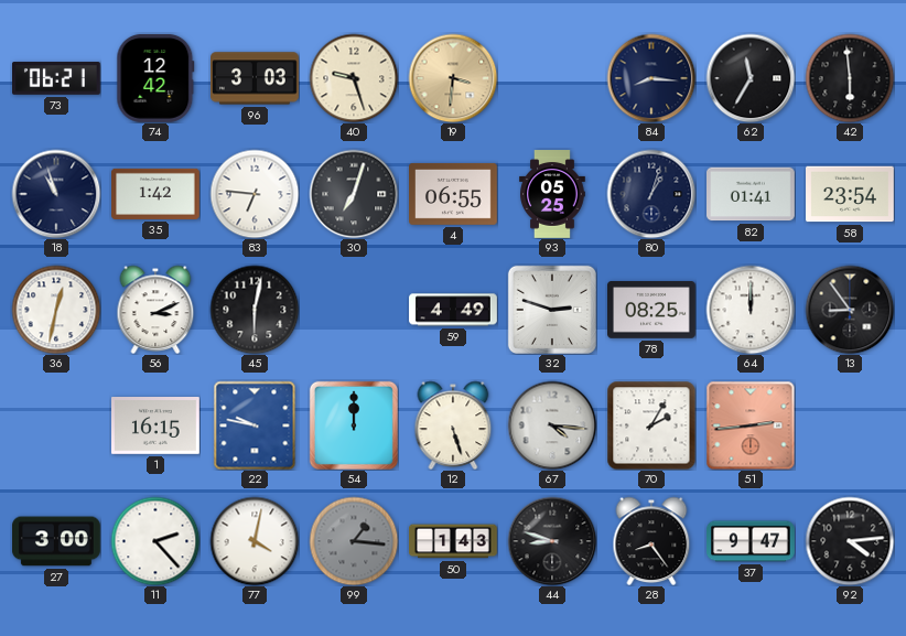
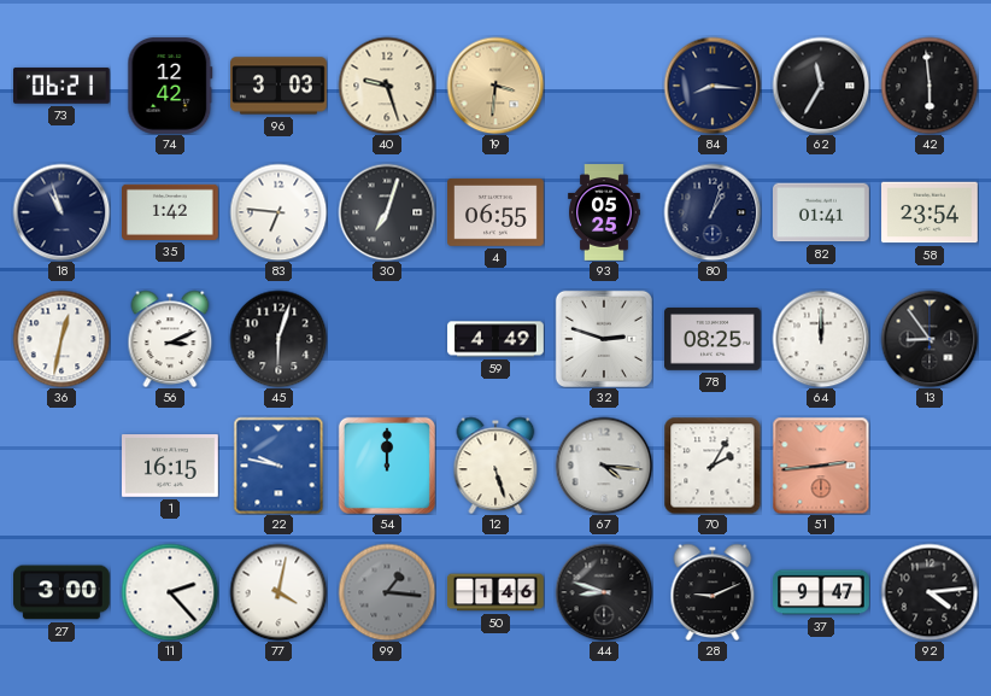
45: 6:02 -> 6:03
50: 1:43 -> 1:46
28: 8:24 -> 9:11
